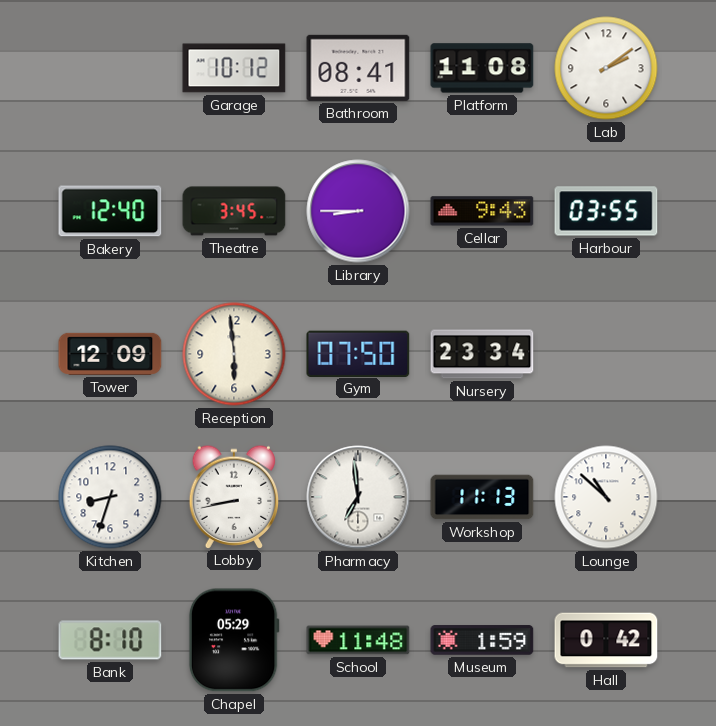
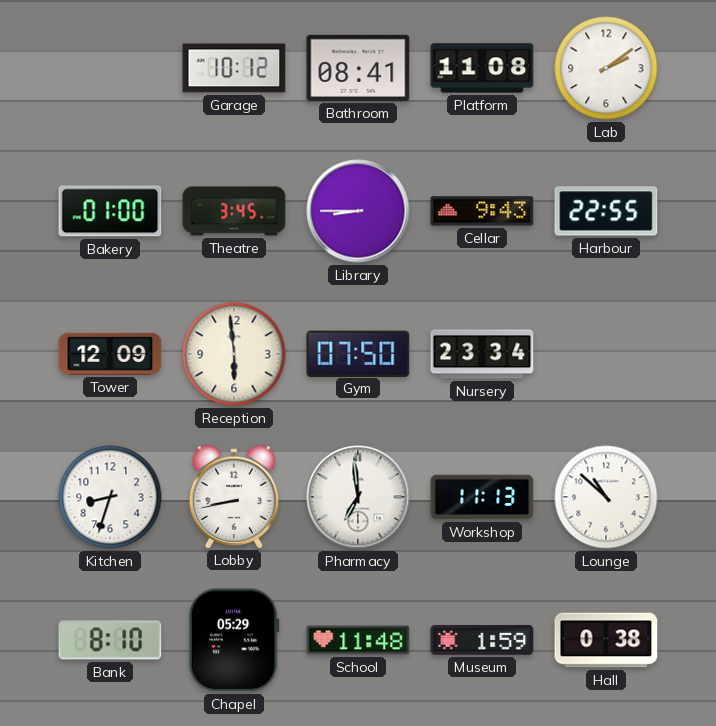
Bakery: 12:40 -> 01:00
Harbour: 03:55 -> 22:55
Hall: 0:42 -> 0:38
